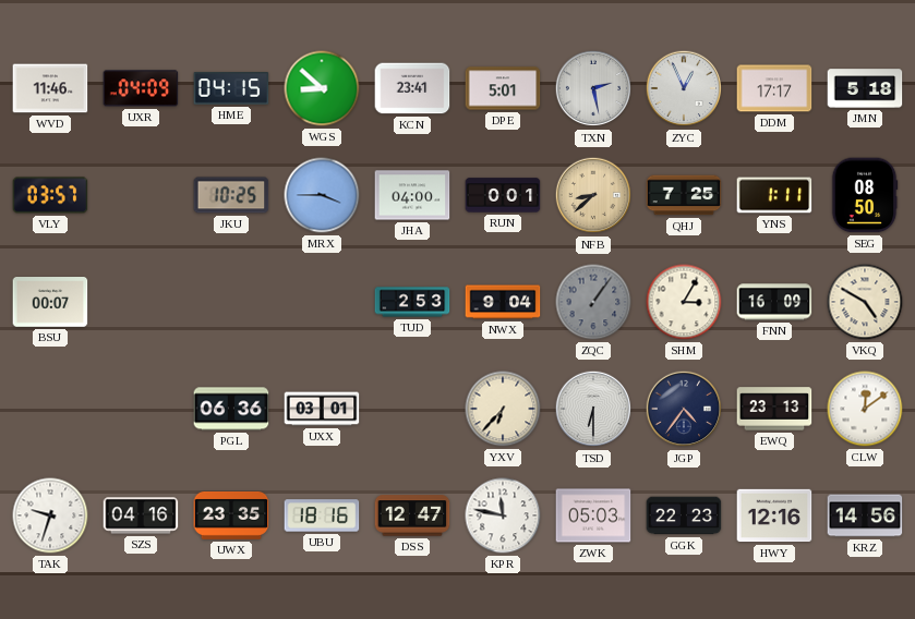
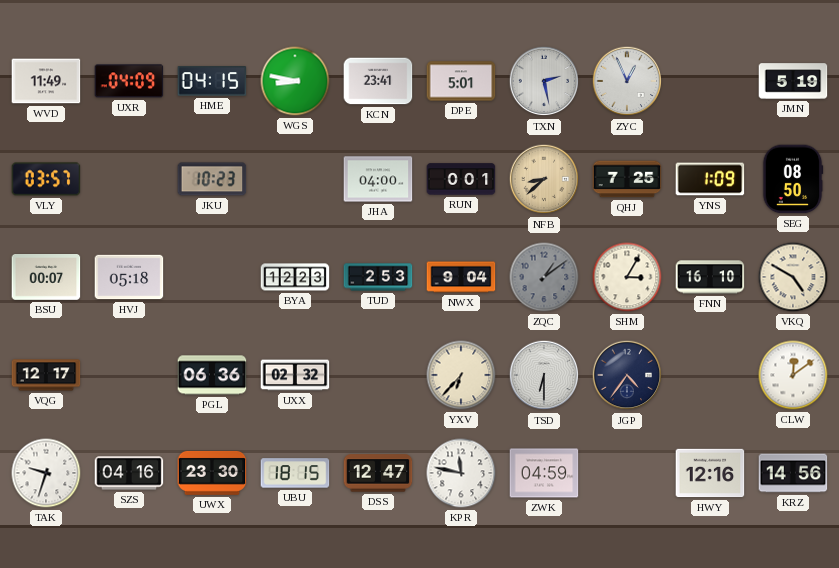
WVD: 11:46 -> 11:49
WGS: 8:52 -> 8:47
DDM: 17:17 -> none
JMN: 5:18 -> 5:19
JKU: 10:25 -> 10:23
MRX: 3:45 -> none
YNS: 1:11 -> 1:09
HVJ: none -> 05:18
BYA: none -> 12:23
ZQC: 1:06 -> 1:09
FNN: 16:09 -> 16:10
VQG: none -> 12:17
UXX: 03:01 -> 02:32
EWQ: 23:13 -> none
UWX: 23:35 -> 23:30
UBU: 18:16 -> 18:15
ZWK: 05:03 -> 04:59
GGK: 22:23 -> none
